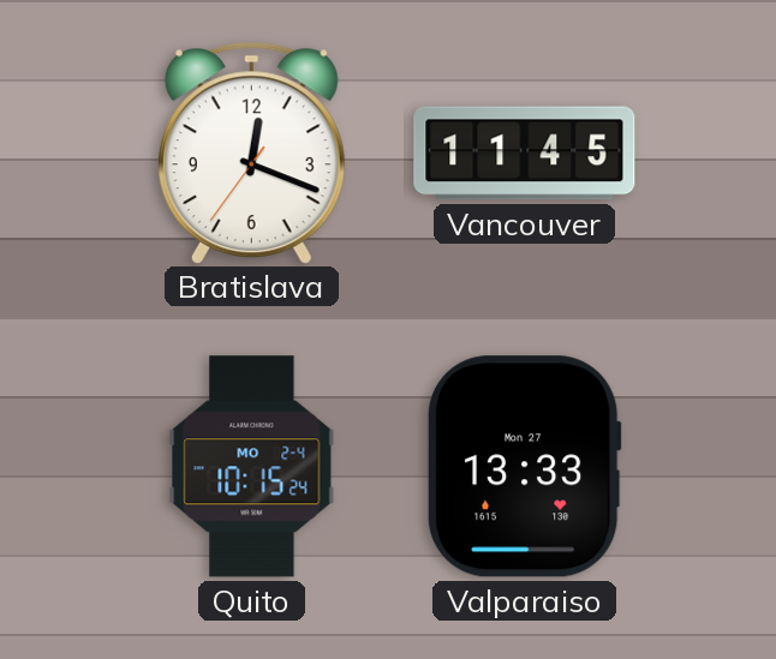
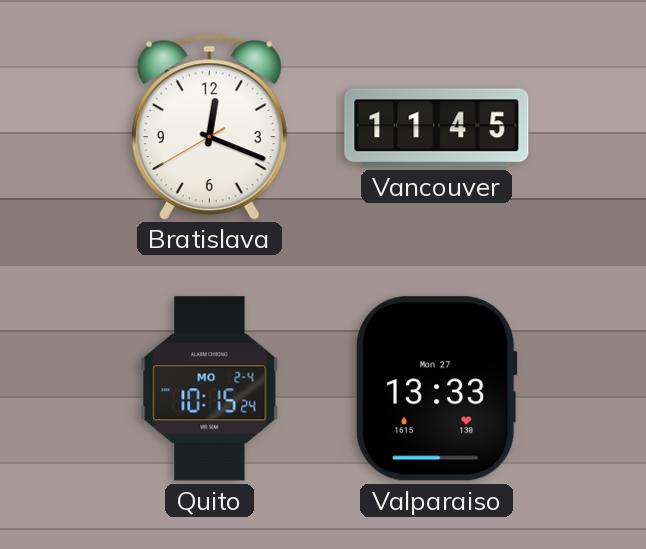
Bratislava: 12:18:36 -> 12:18:40
